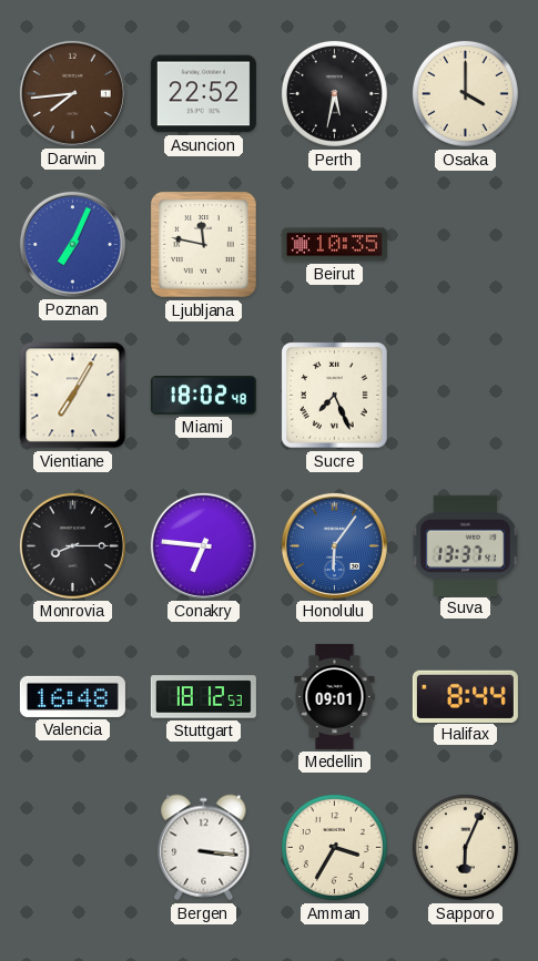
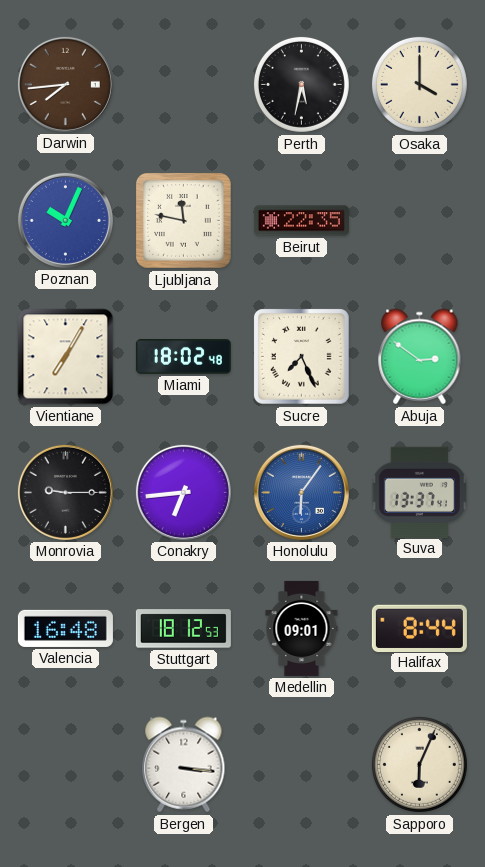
Asuncion: 22:52 -> none
Poznan: 7:04 -> 10:04
Beirut: 10:35 -> 22:35
Abuja: none -> 2:51
Monrovia: 8:15 -> 9:15
Conakry: 6:46 -> 6:44
Amman: 3:35 -> none
